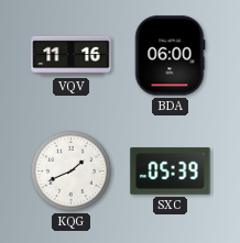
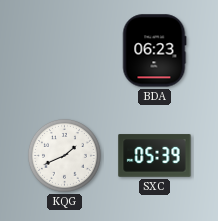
VQV: 11:16 -> none
BDA: 06:00 -> 06:23
